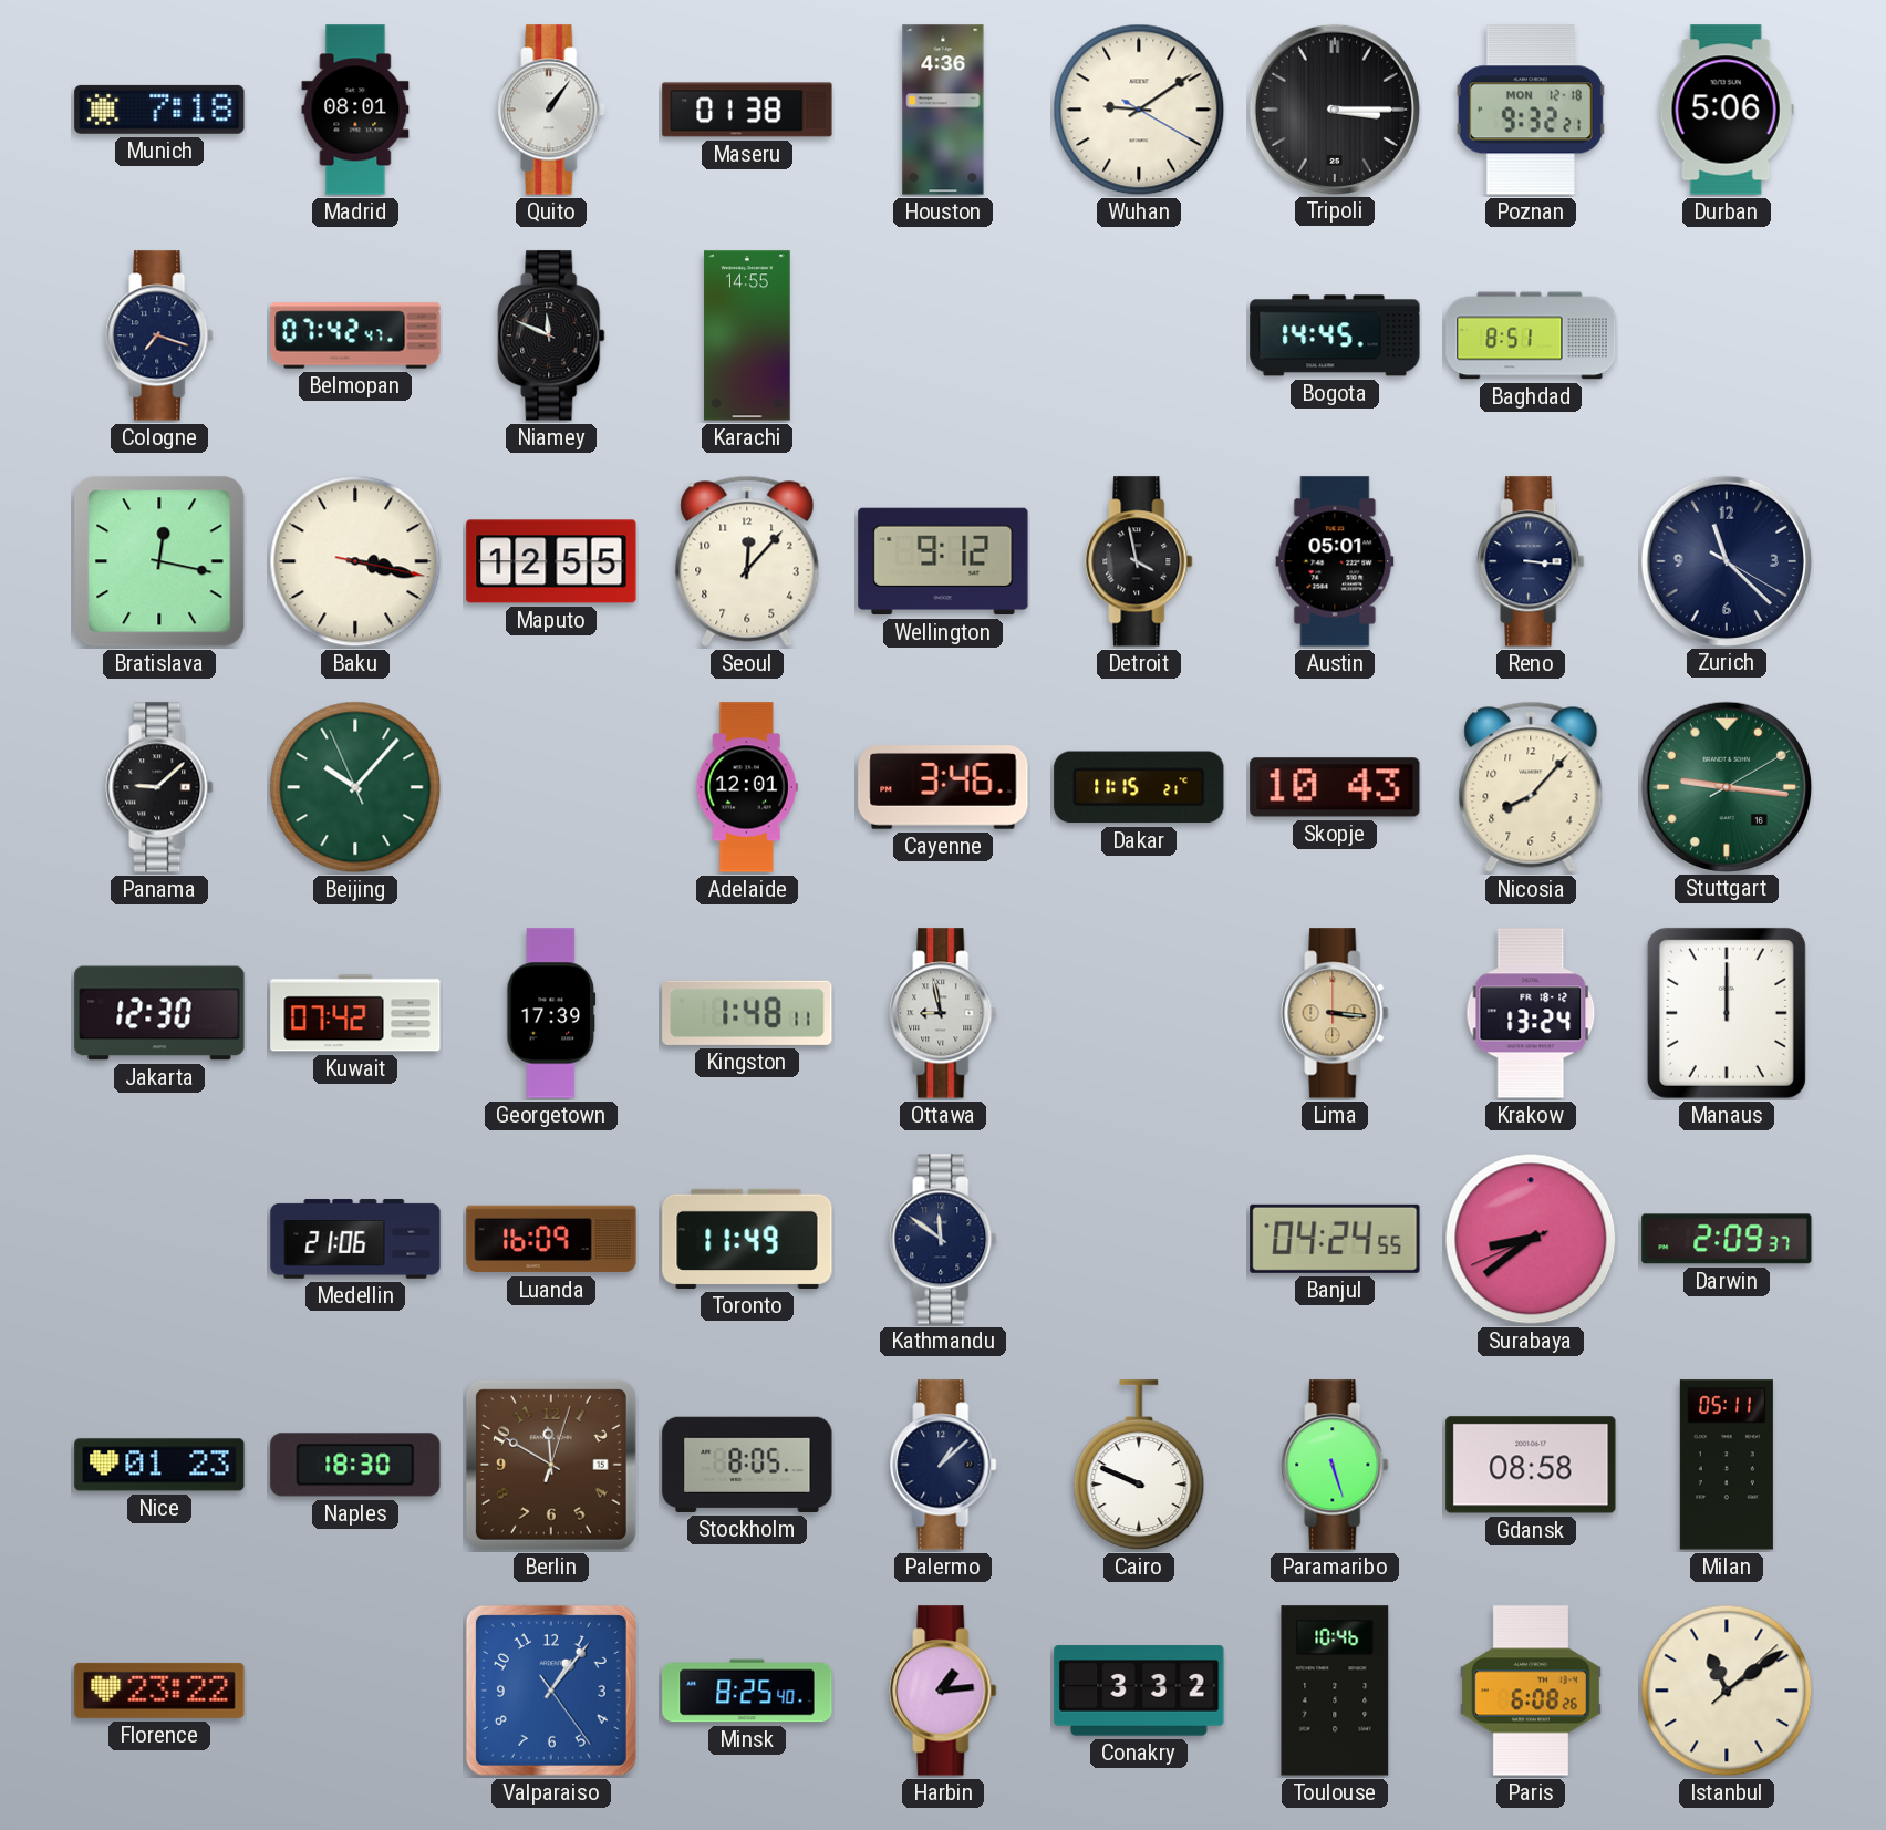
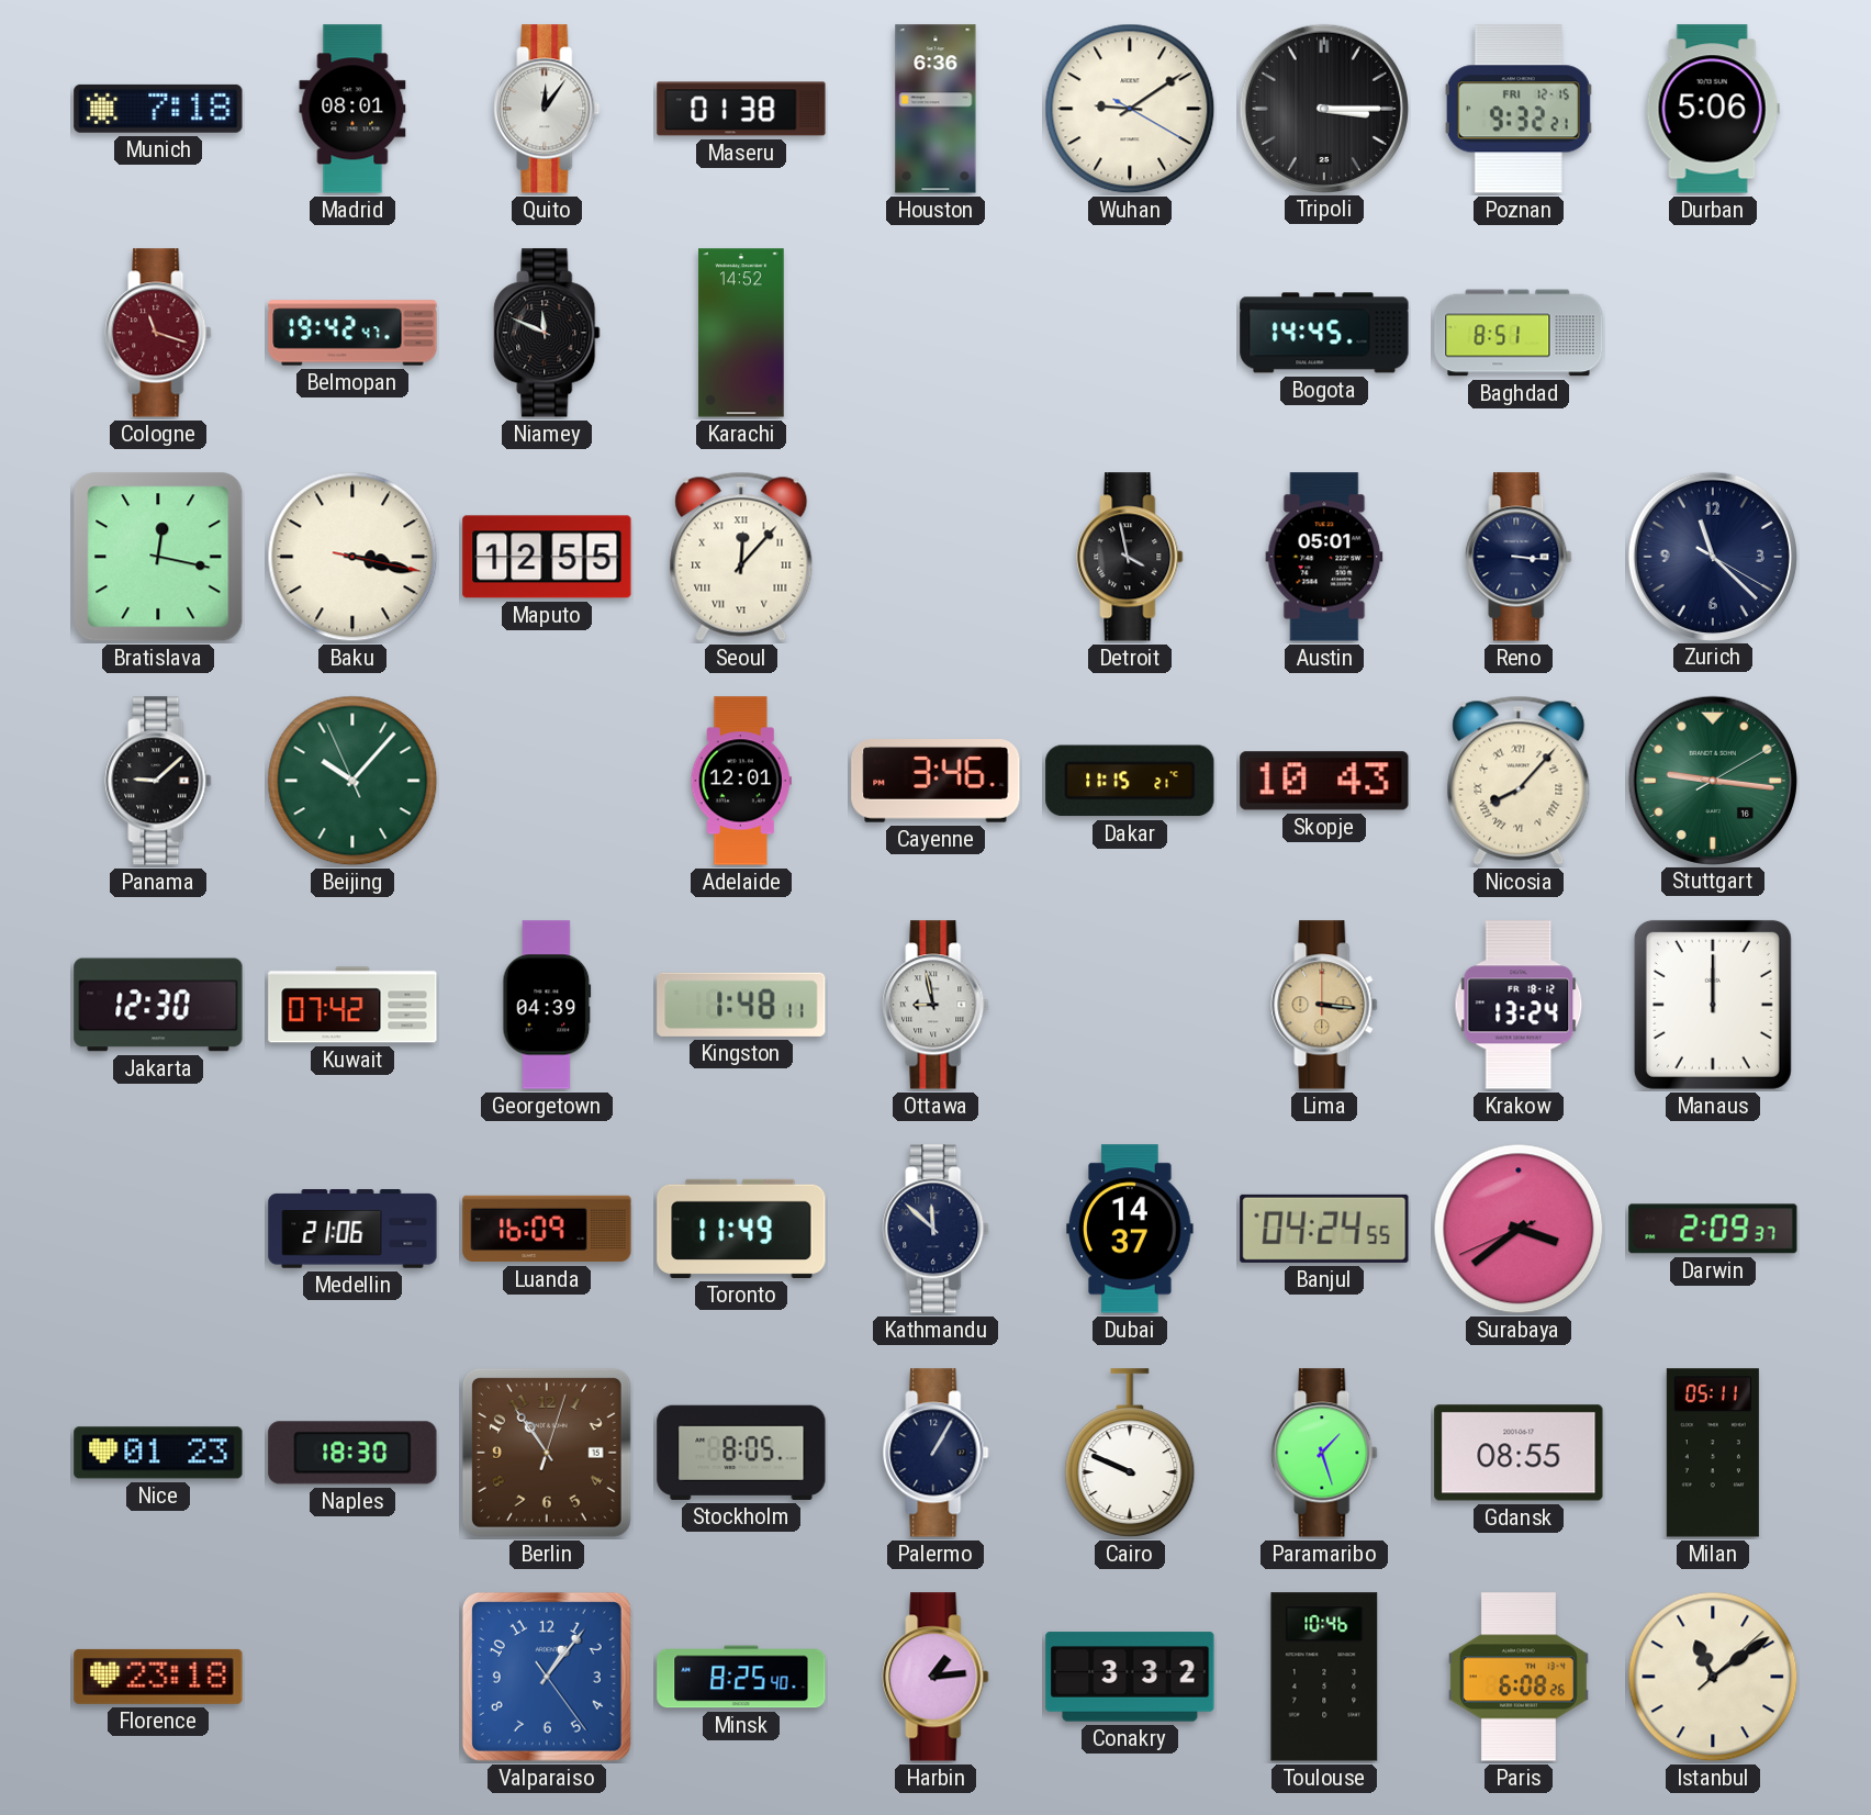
Quito: 1:06 -> 12:06
Houston: 4:36 -> 6:36
Poznan date: MON 12-18 -> FRI 12-15
Cologne: 7:18 -> 11:18
Cologne dial: navy -> burgundy
Belmopan: 07:42 -> 19:42
Karachi: 14:55 -> 14:52
Seoul numerals: Arabic -> Roman
Wellington: 9:12 -> none
Nicosia numerals: Arabic -> Roman
Georgetown: 17:39 -> 04:39
Kathmandu: 11:51 -> 11:52
Dubai: none -> 14:37
Surabaya: 8:38 -> 3:38
Berlin: 11:50 -> 10:54
Palermo: 1:08 -> 1:05
Paramaribo: 5:27 -> 1:27
Gdansk: 08:58 -> 08:55
Florence: 23:22 -> 23:18
